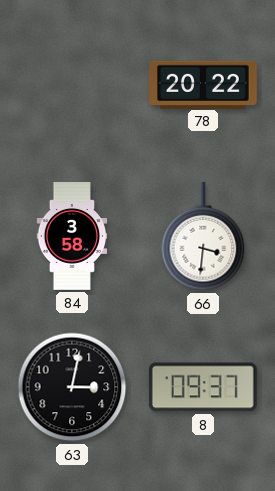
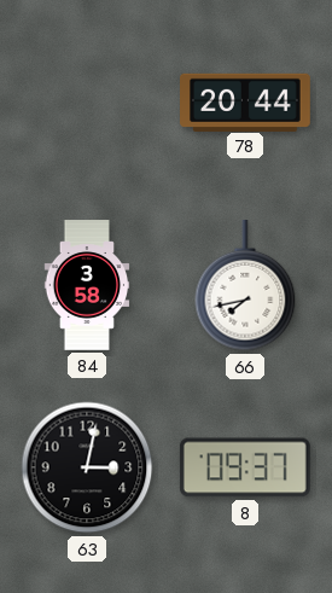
78: 20:22 -> 20:44
66: 3:31 -> 7:43
